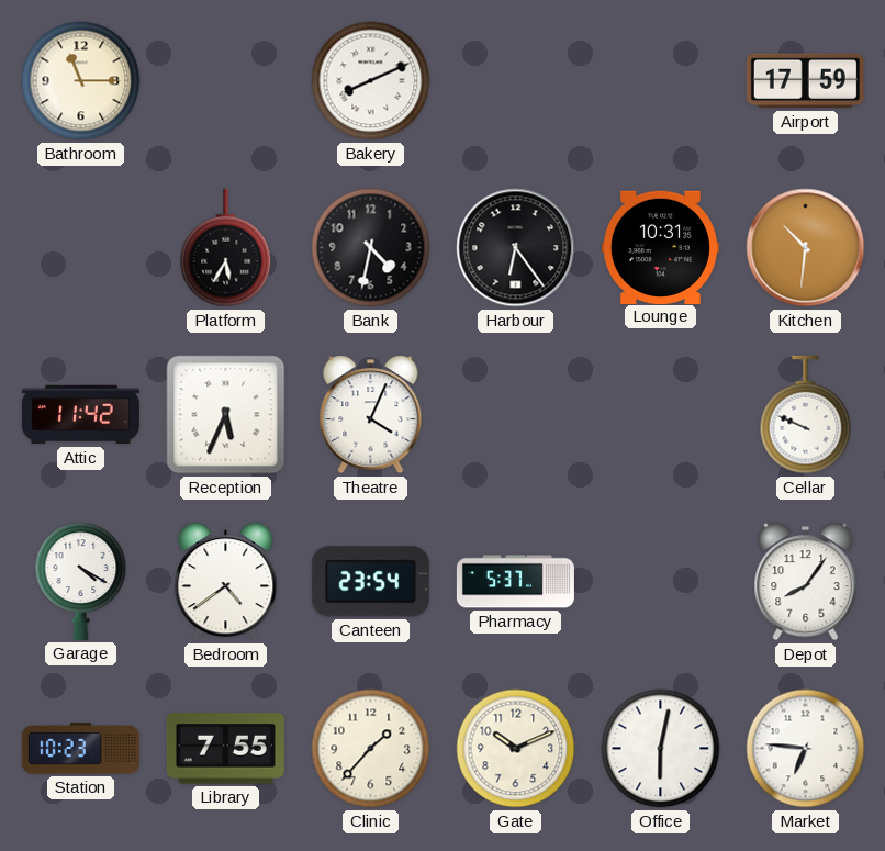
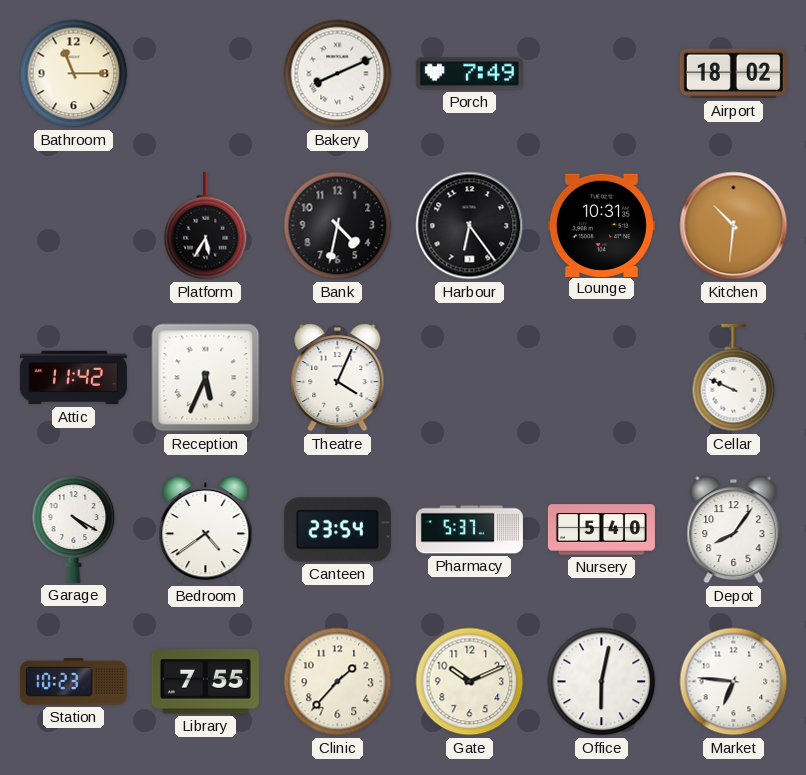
Porch: none -> 7:49
Airport: 17:59 -> 18:02
Nursery: none -> 5:40
